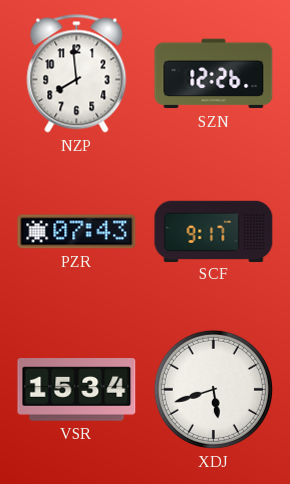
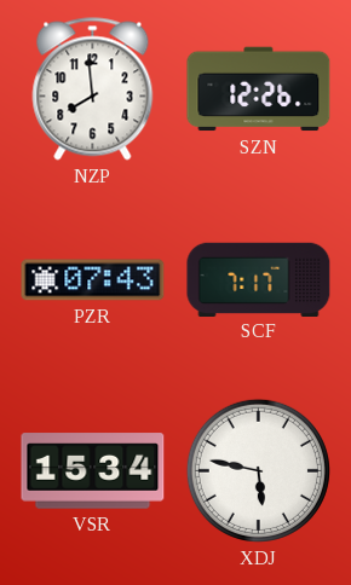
SCF: 9:17 -> 7:17
XDJ: 5:42 -> 5:47
